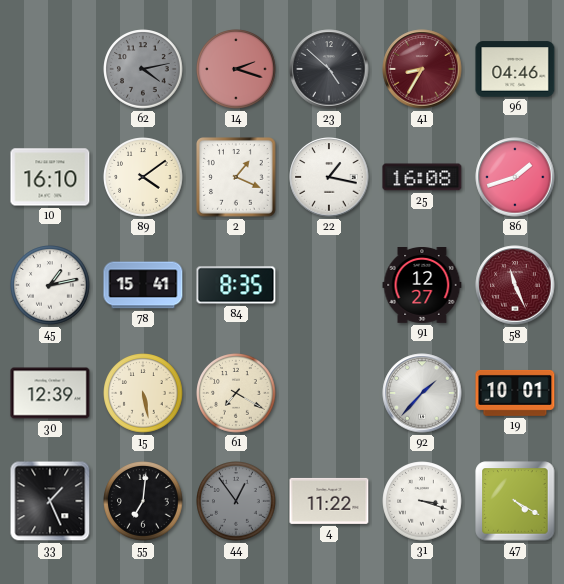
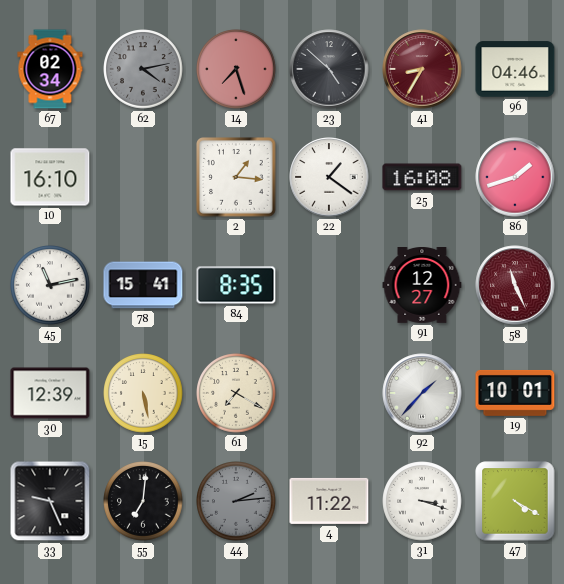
67: none -> 02:34
14: 2:18 -> 7:27
89: 4:09 -> none
2: 1:19 -> 1:16
22: 1:17 -> 1:21
45: 1:13 -> 11:13
33: 1:26 -> 9:26
44: 12:54 -> 2:14
